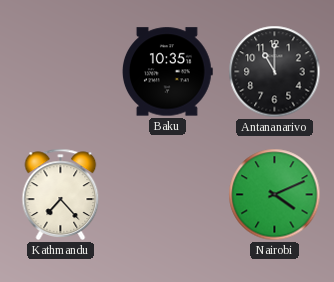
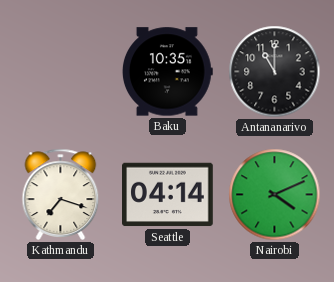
Kathmandu: 7:23 -> 7:18
Seattle: none -> 04:14
